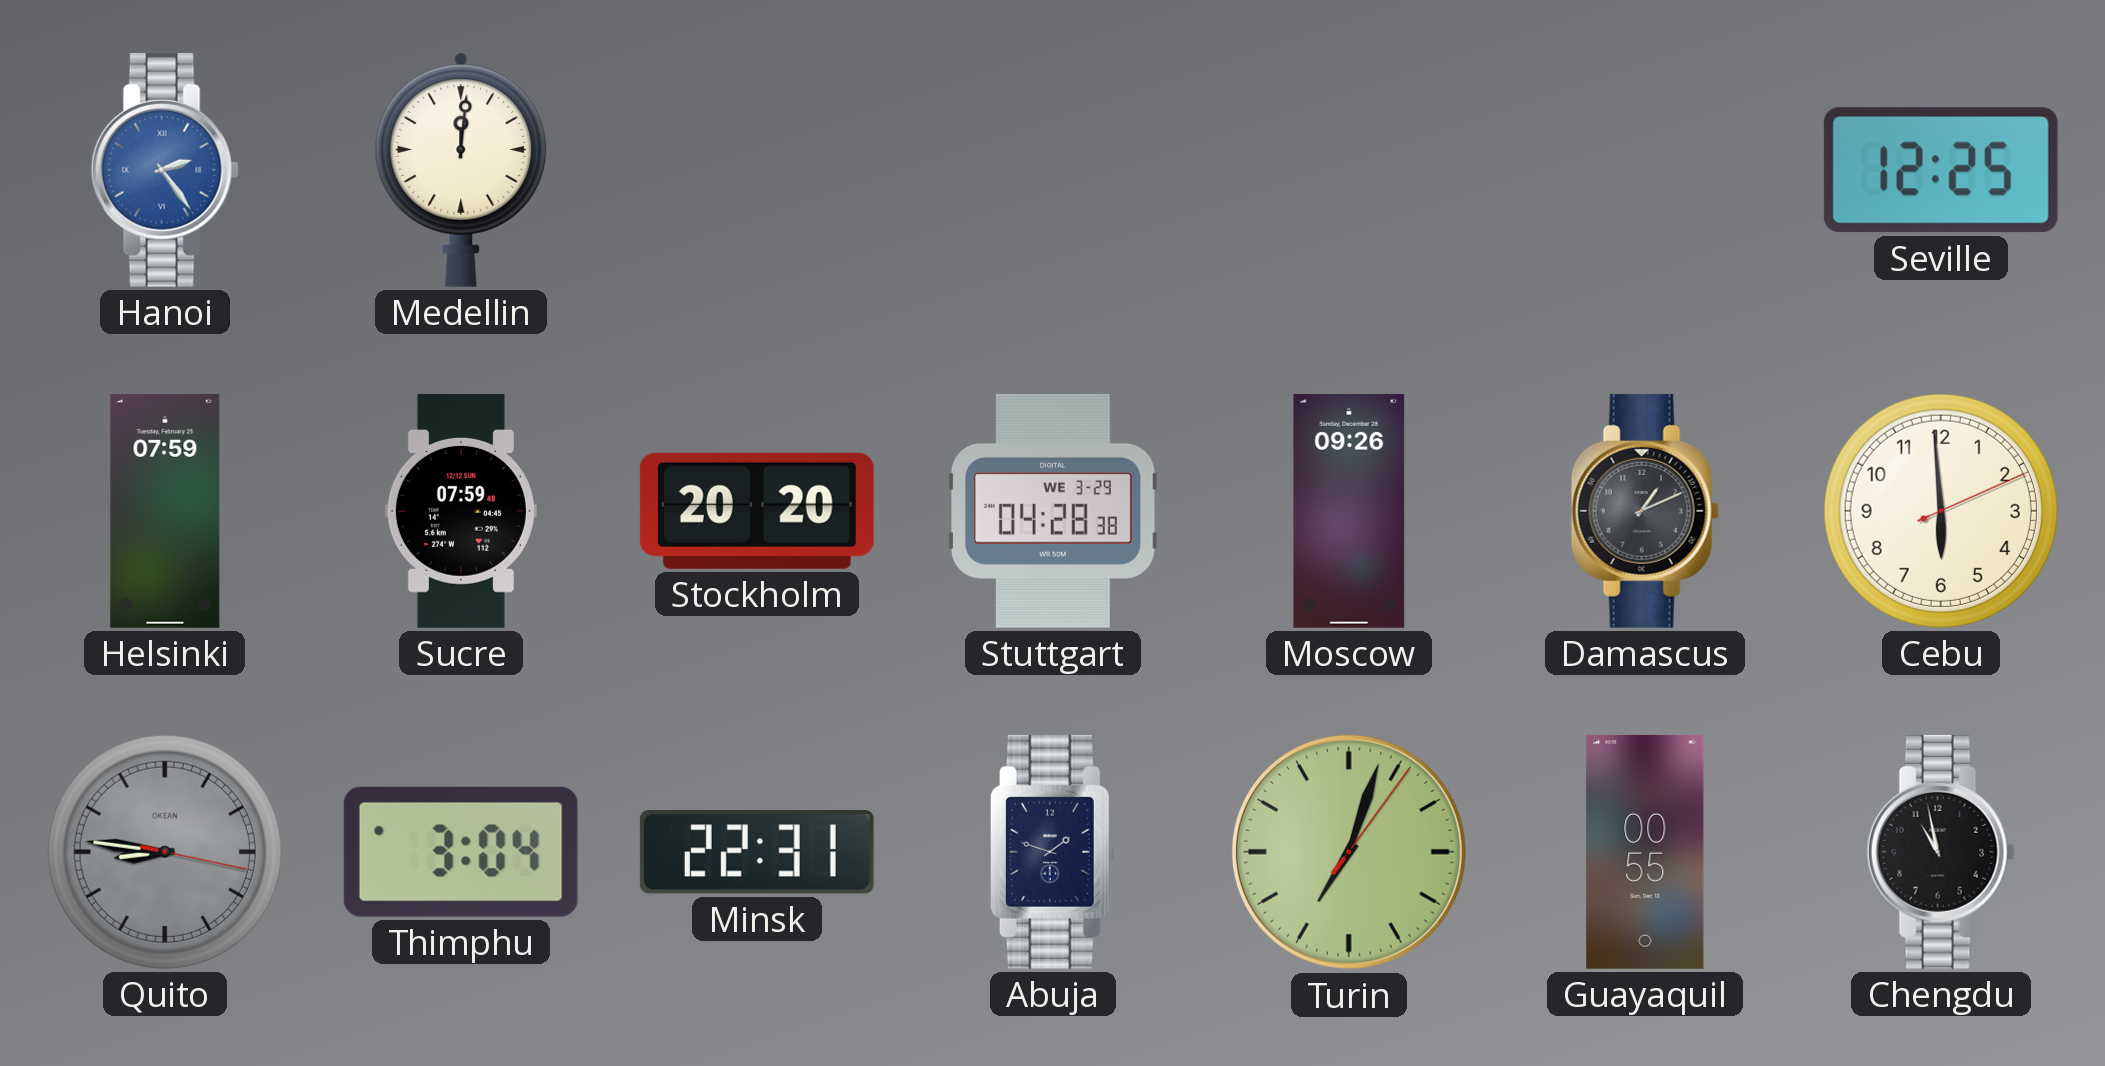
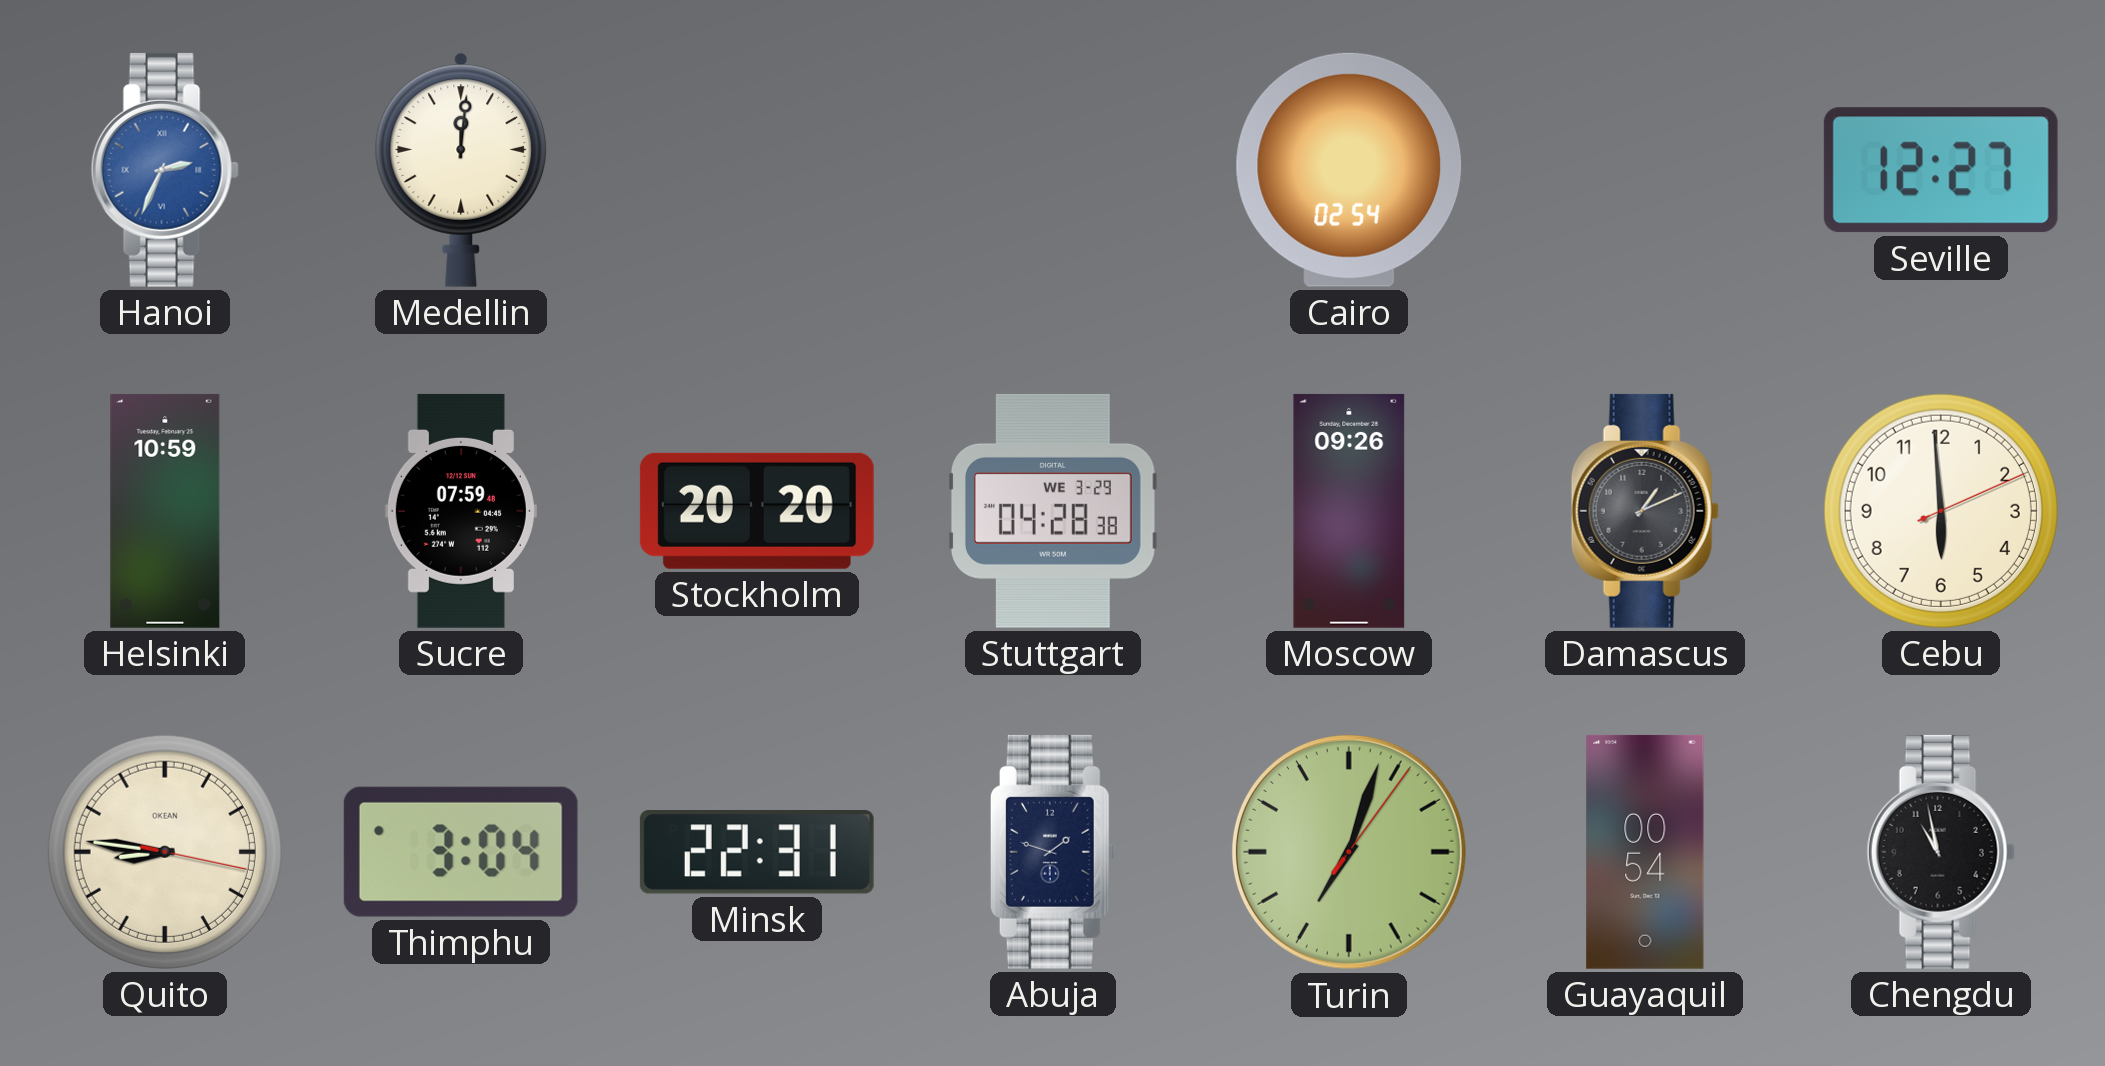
Hanoi: 2:24 -> 2:34
Cairo: none -> 02:54
Seville: 12:25 -> 12:27
Helsinki: 07:59 -> 10:59
Quito dial: grey -> cream
Guayaquil: 00:55 -> 00:54
